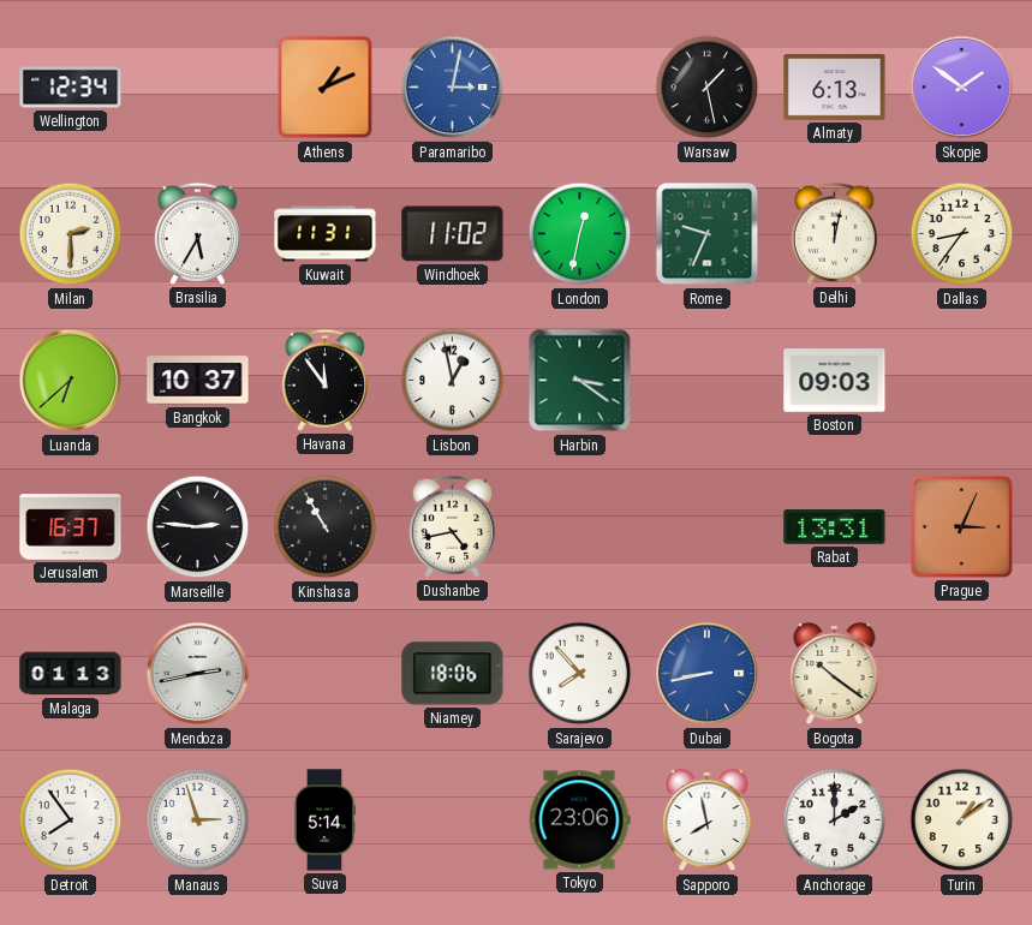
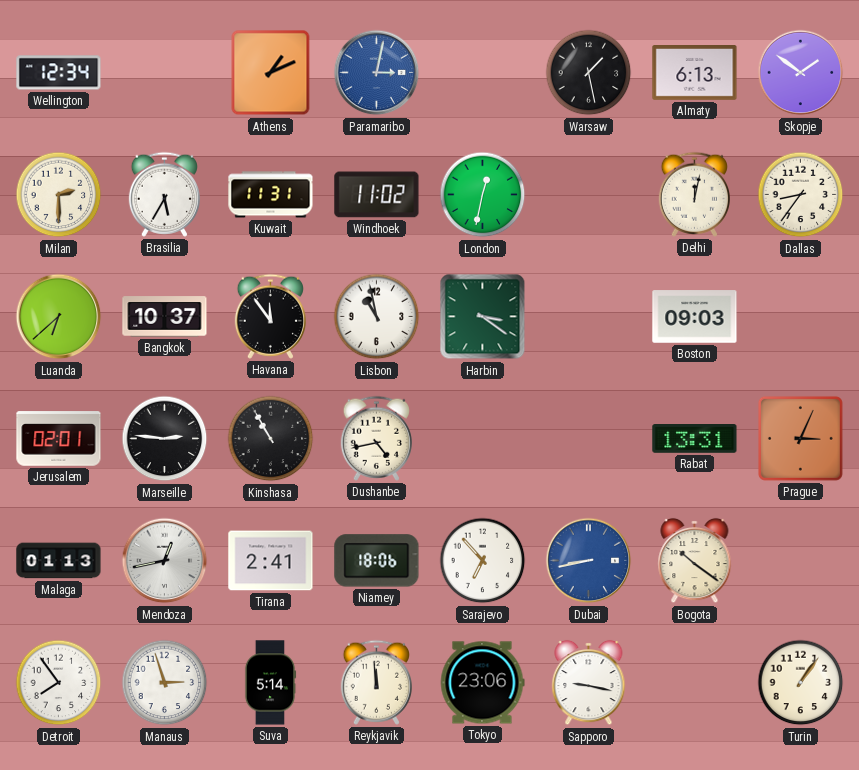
Rome: 9:34 -> none
Lisbon: 12:58 -> 10:58
Jerusalem: 16:37 -> 02:01
Mendoza: 2:43 -> 12:43
Tirana: none -> 2:41
Sarajevo: 7:53 -> 6:53
Reykjavik: none -> 11:59
Sapporo: 7:58 -> 9:17
Anchorage: 2:00 -> none
Turin: 1:09 -> 1:06
